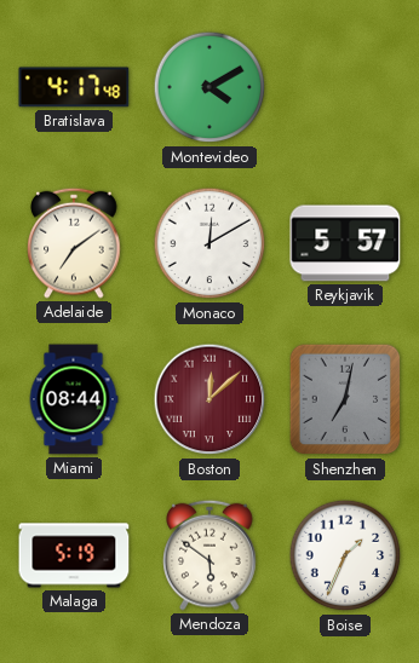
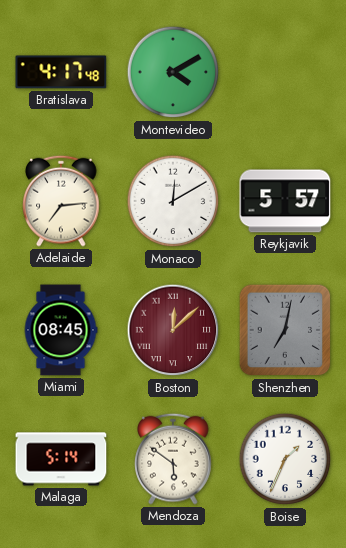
Adelaide: 7:09 -> 7:14
Miami: 08:44 -> 08:45
Malaga: 5:19 -> 5:14
